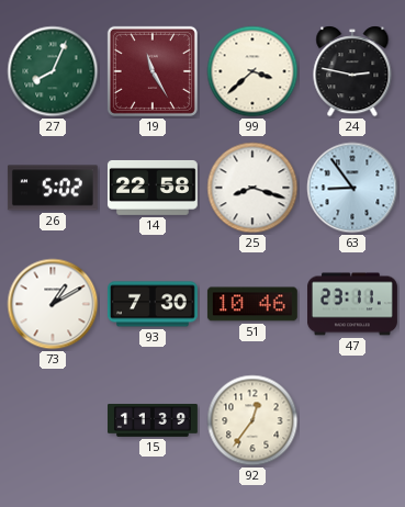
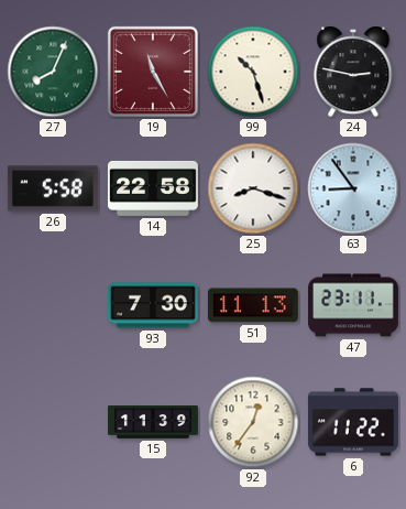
99: 3:38 -> 10:27
26: 5:02 -> 5:58
73: 1:10 -> none
51: 10:46 -> 11:13
6: none -> 11:22
